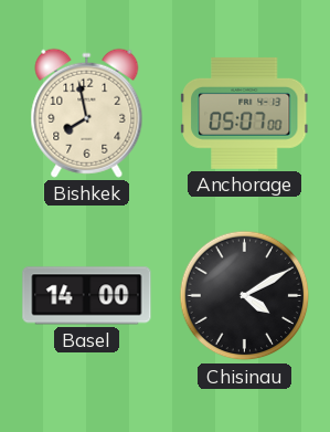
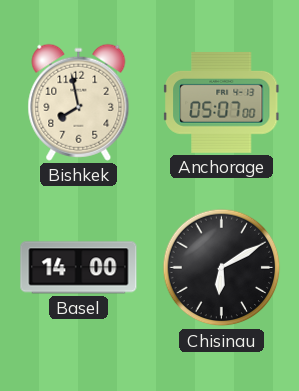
Chisinau: 4:10 -> 6:10
